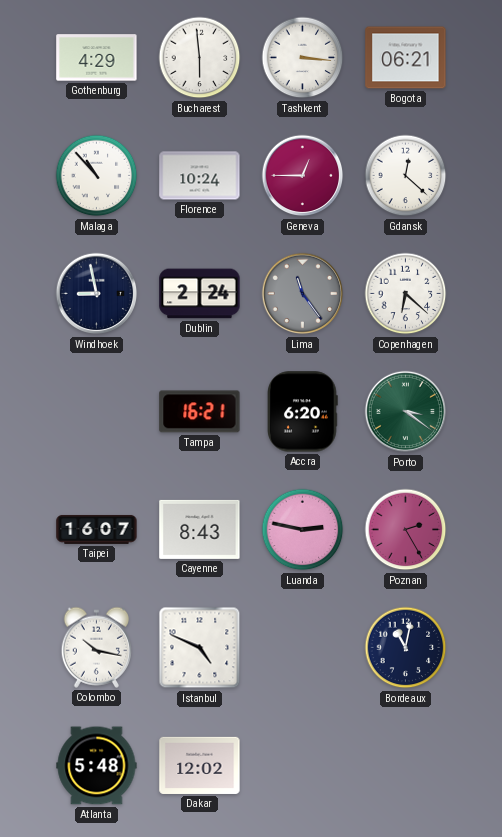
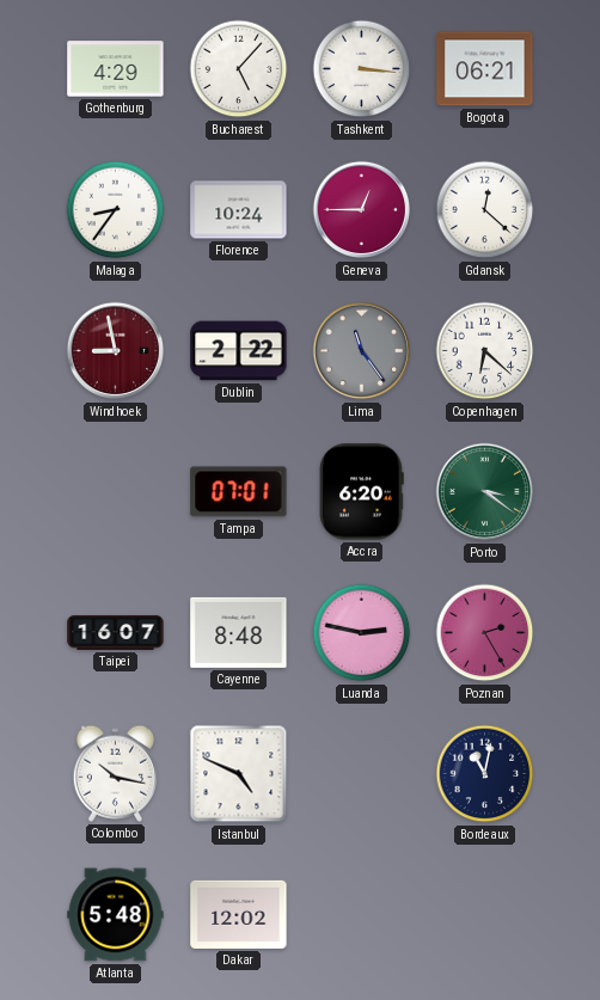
Bucharest: 5:59 -> 5:07
Malaga: 10:53 -> 8:36
Windhoek dial: navy -> burgundy
Dublin: 2:24 -> 2:22
Tampa: 16:21 -> 07:01
Cayenne: 8:43 -> 8:48
